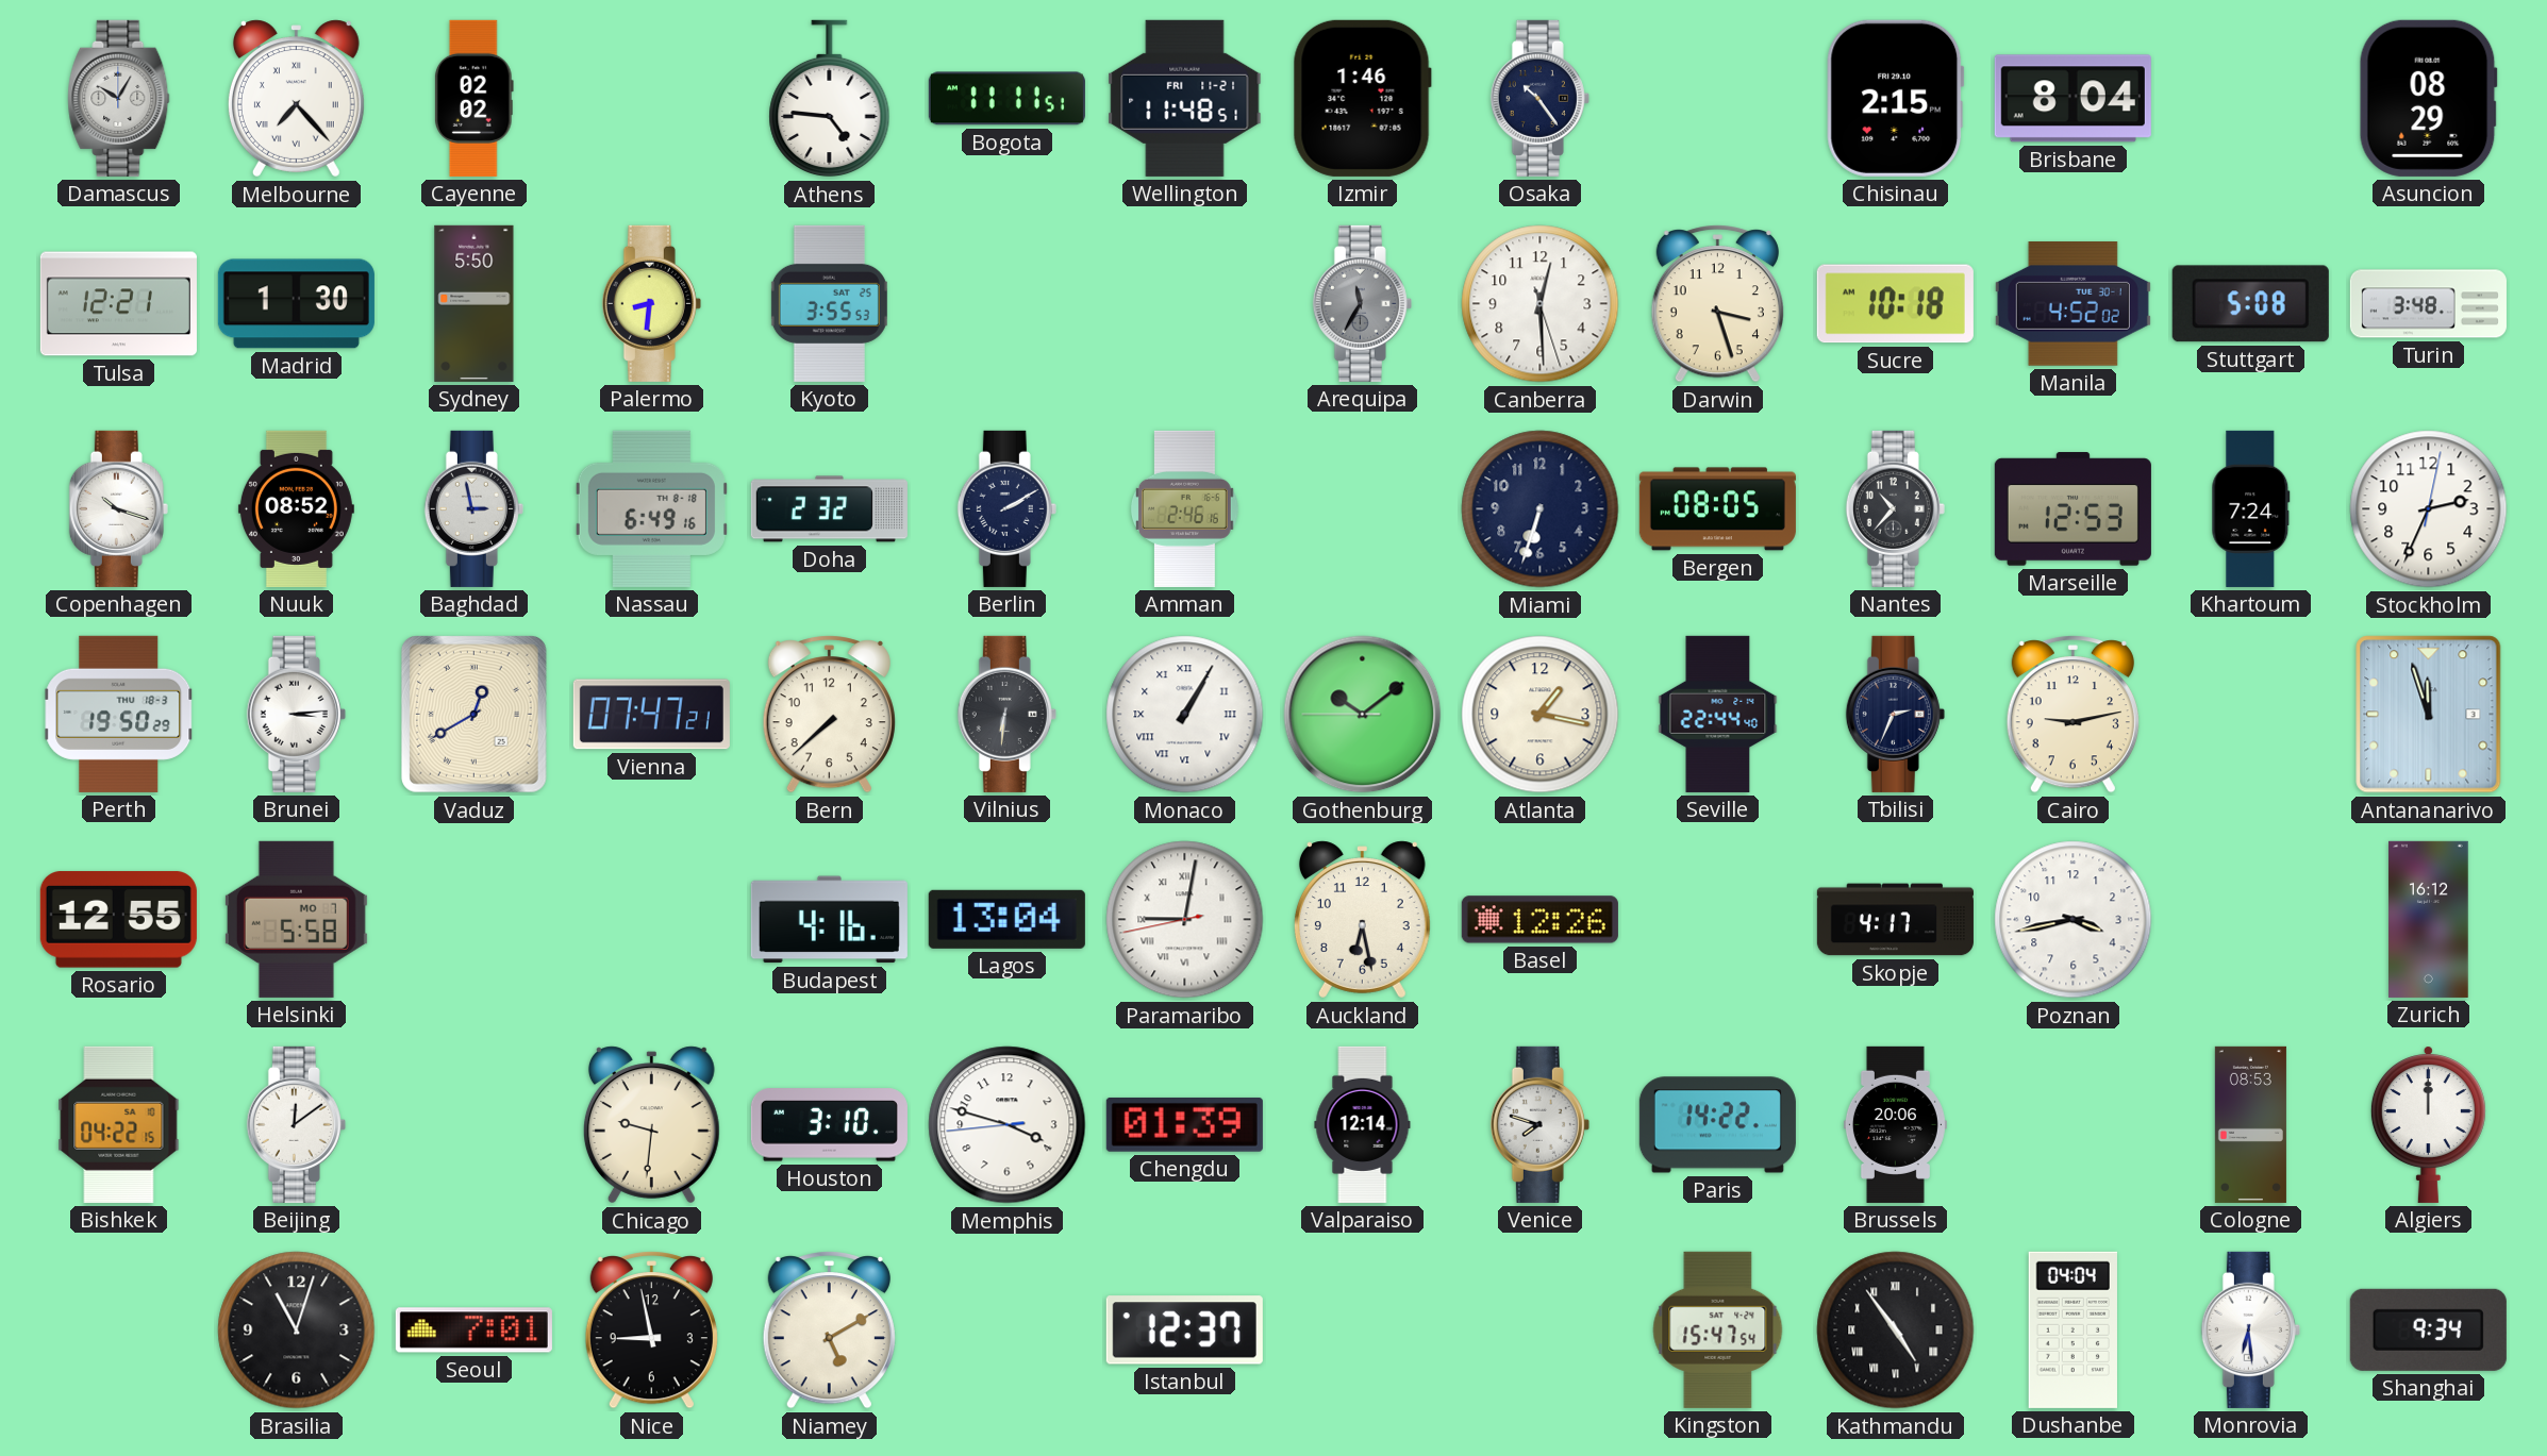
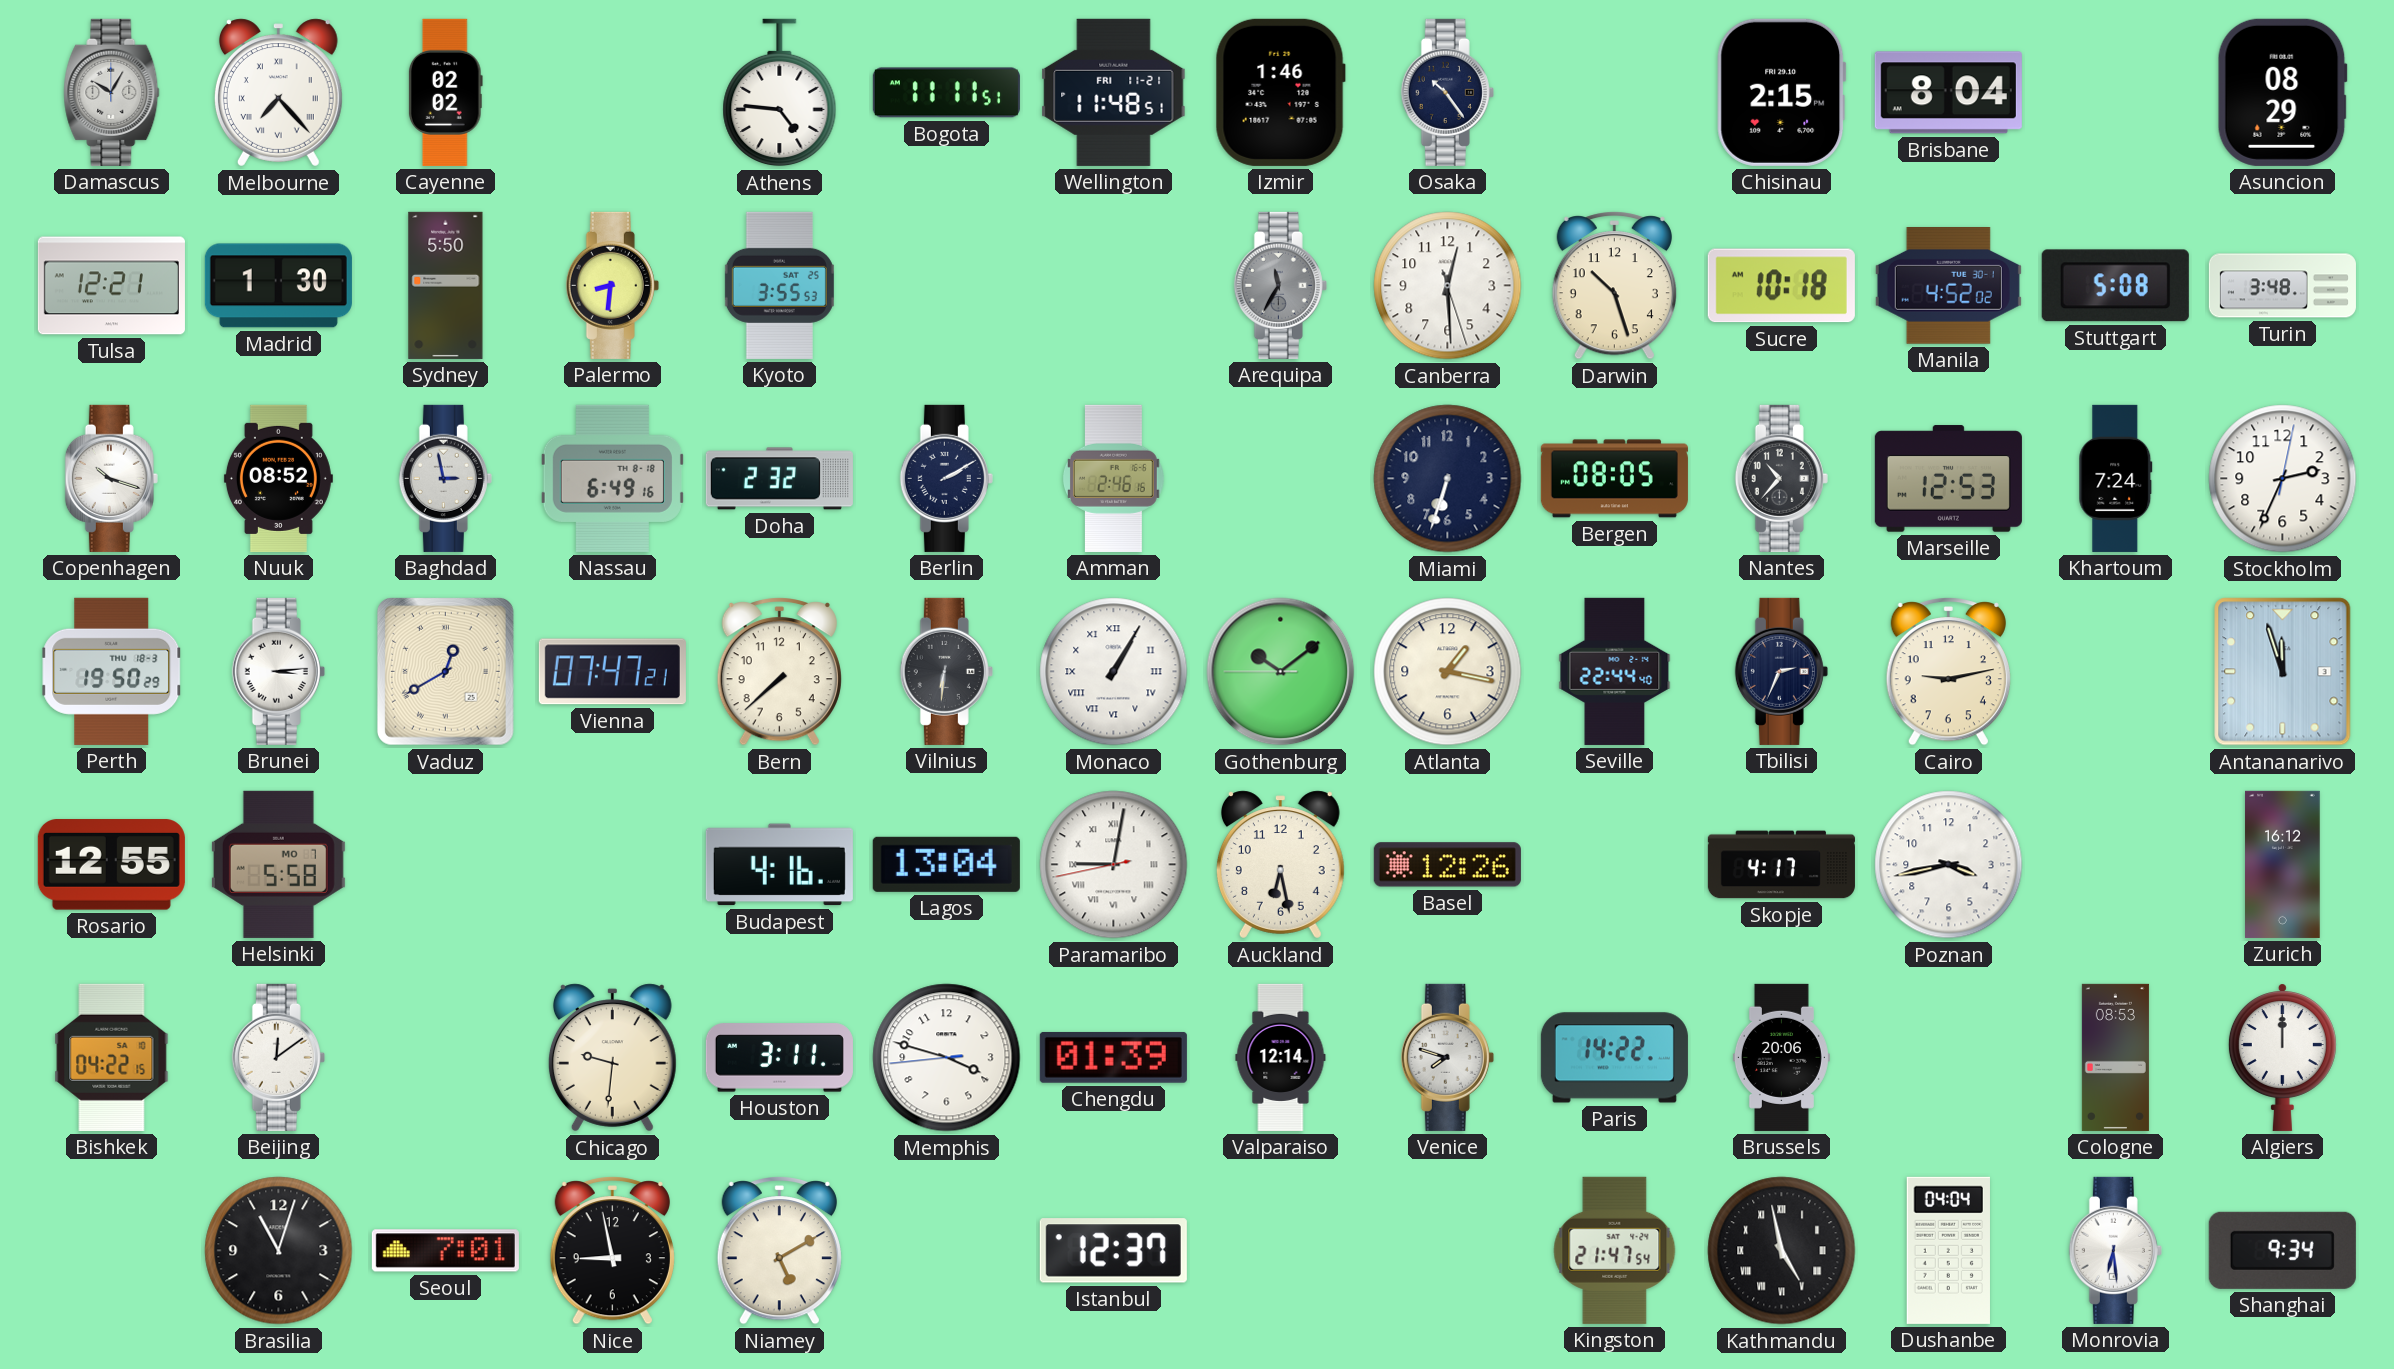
Darwin: 3:27 -> 10:27
Houston: 3:10 -> 3:11
Kingston: 15:47 -> 21:47
Kathmandu: 4:54 -> 4:58
